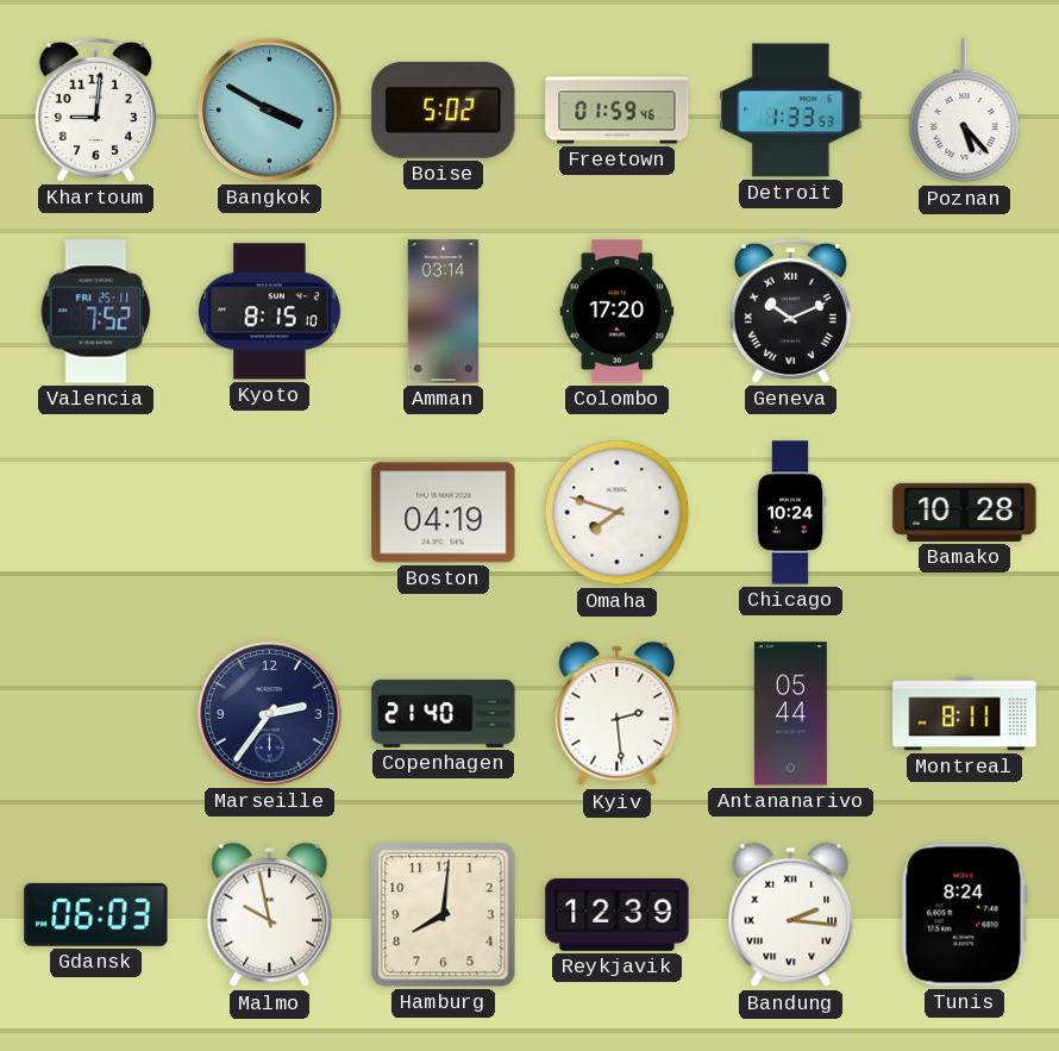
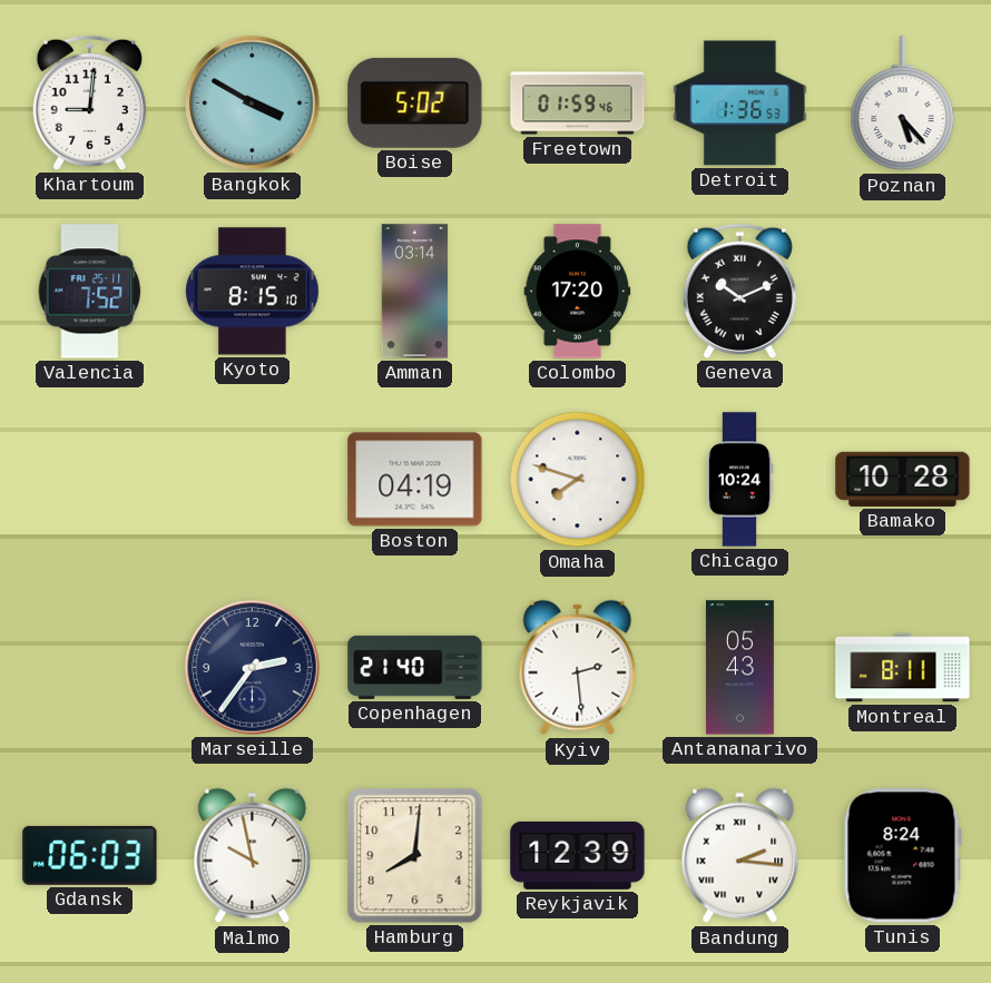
Detroit: 1:33 -> 1:36
Antananarivo: 05:44 -> 05:43
